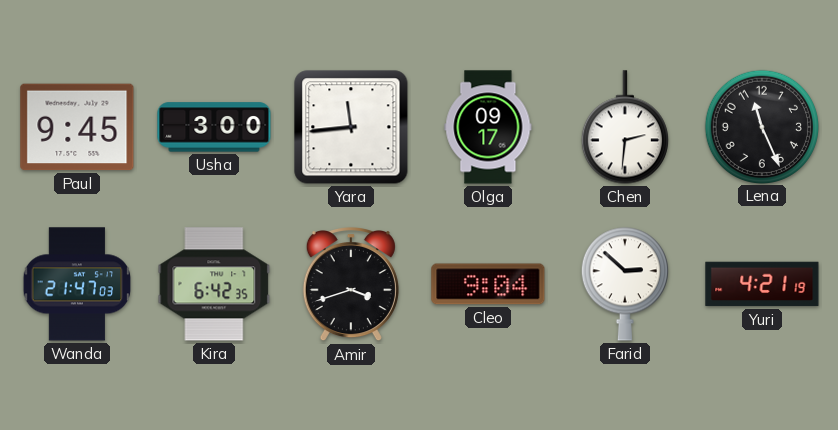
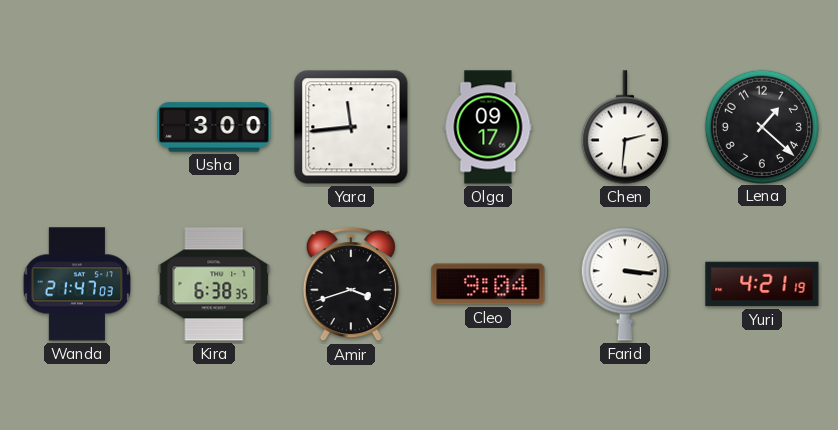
Paul: 9:45 -> none
Lena: 11:26 -> 1:22
Kira: 6:42 -> 6:38
Farid: 2:52 -> 3:16
